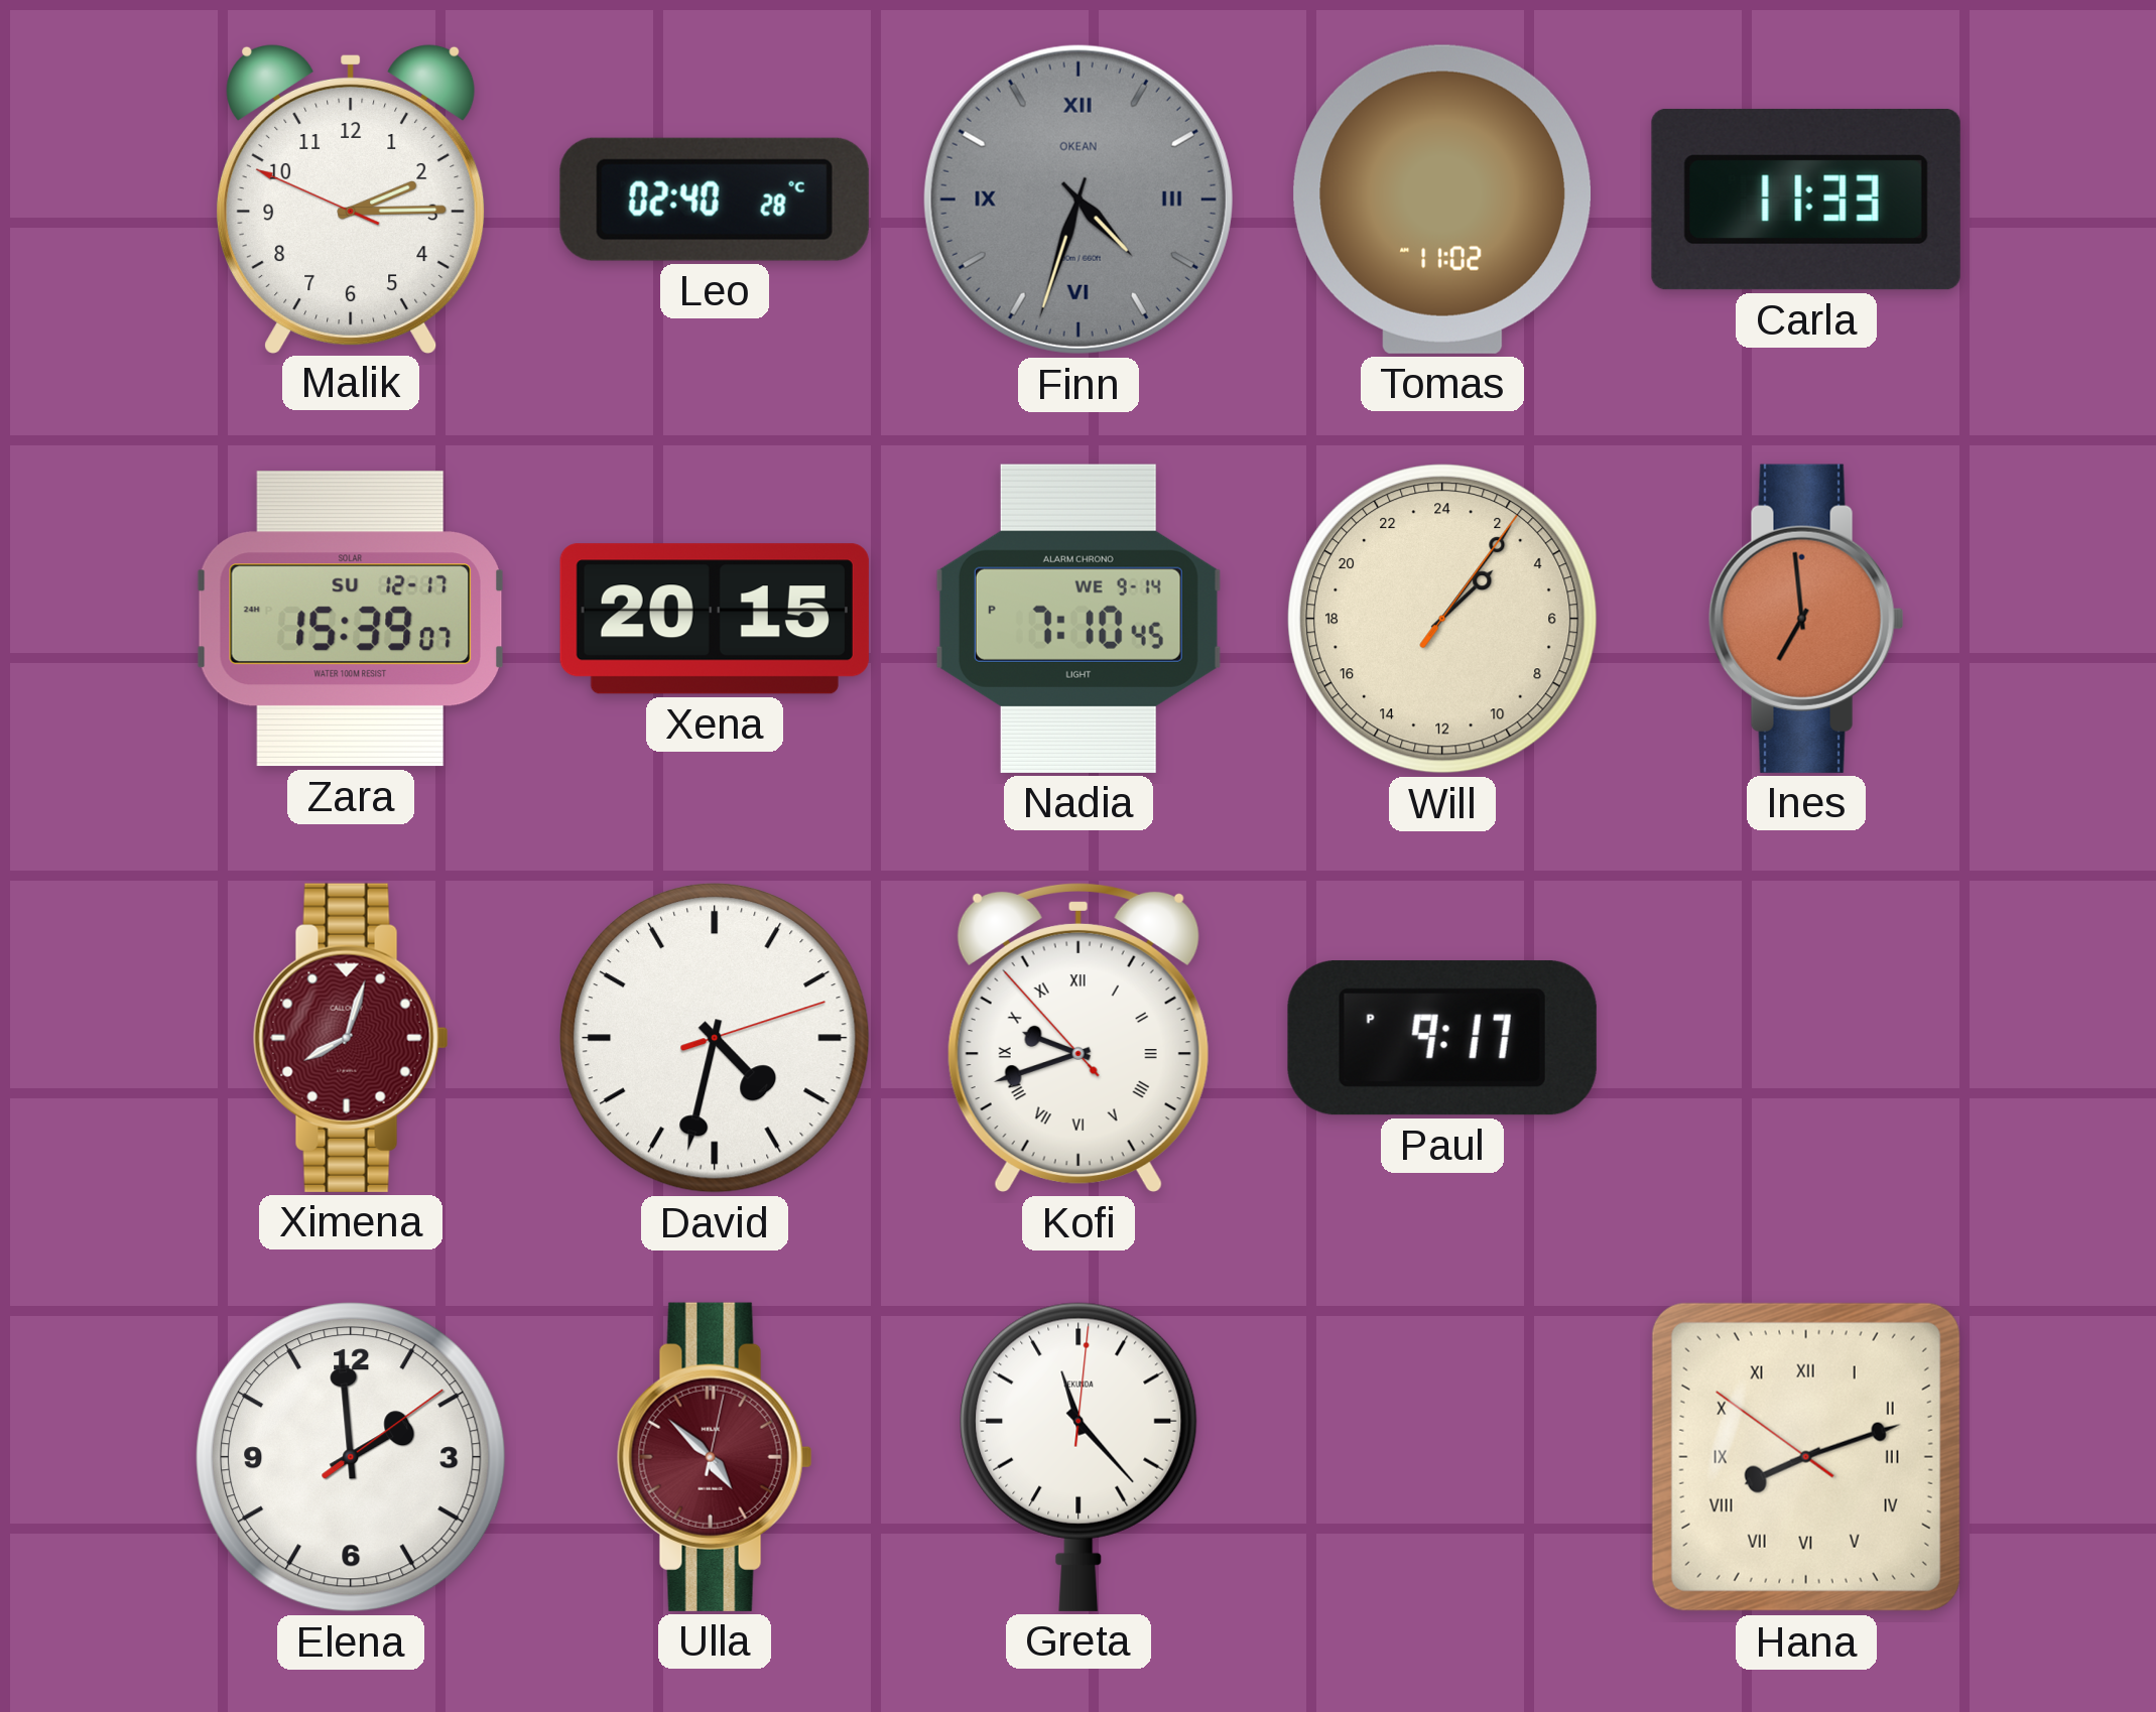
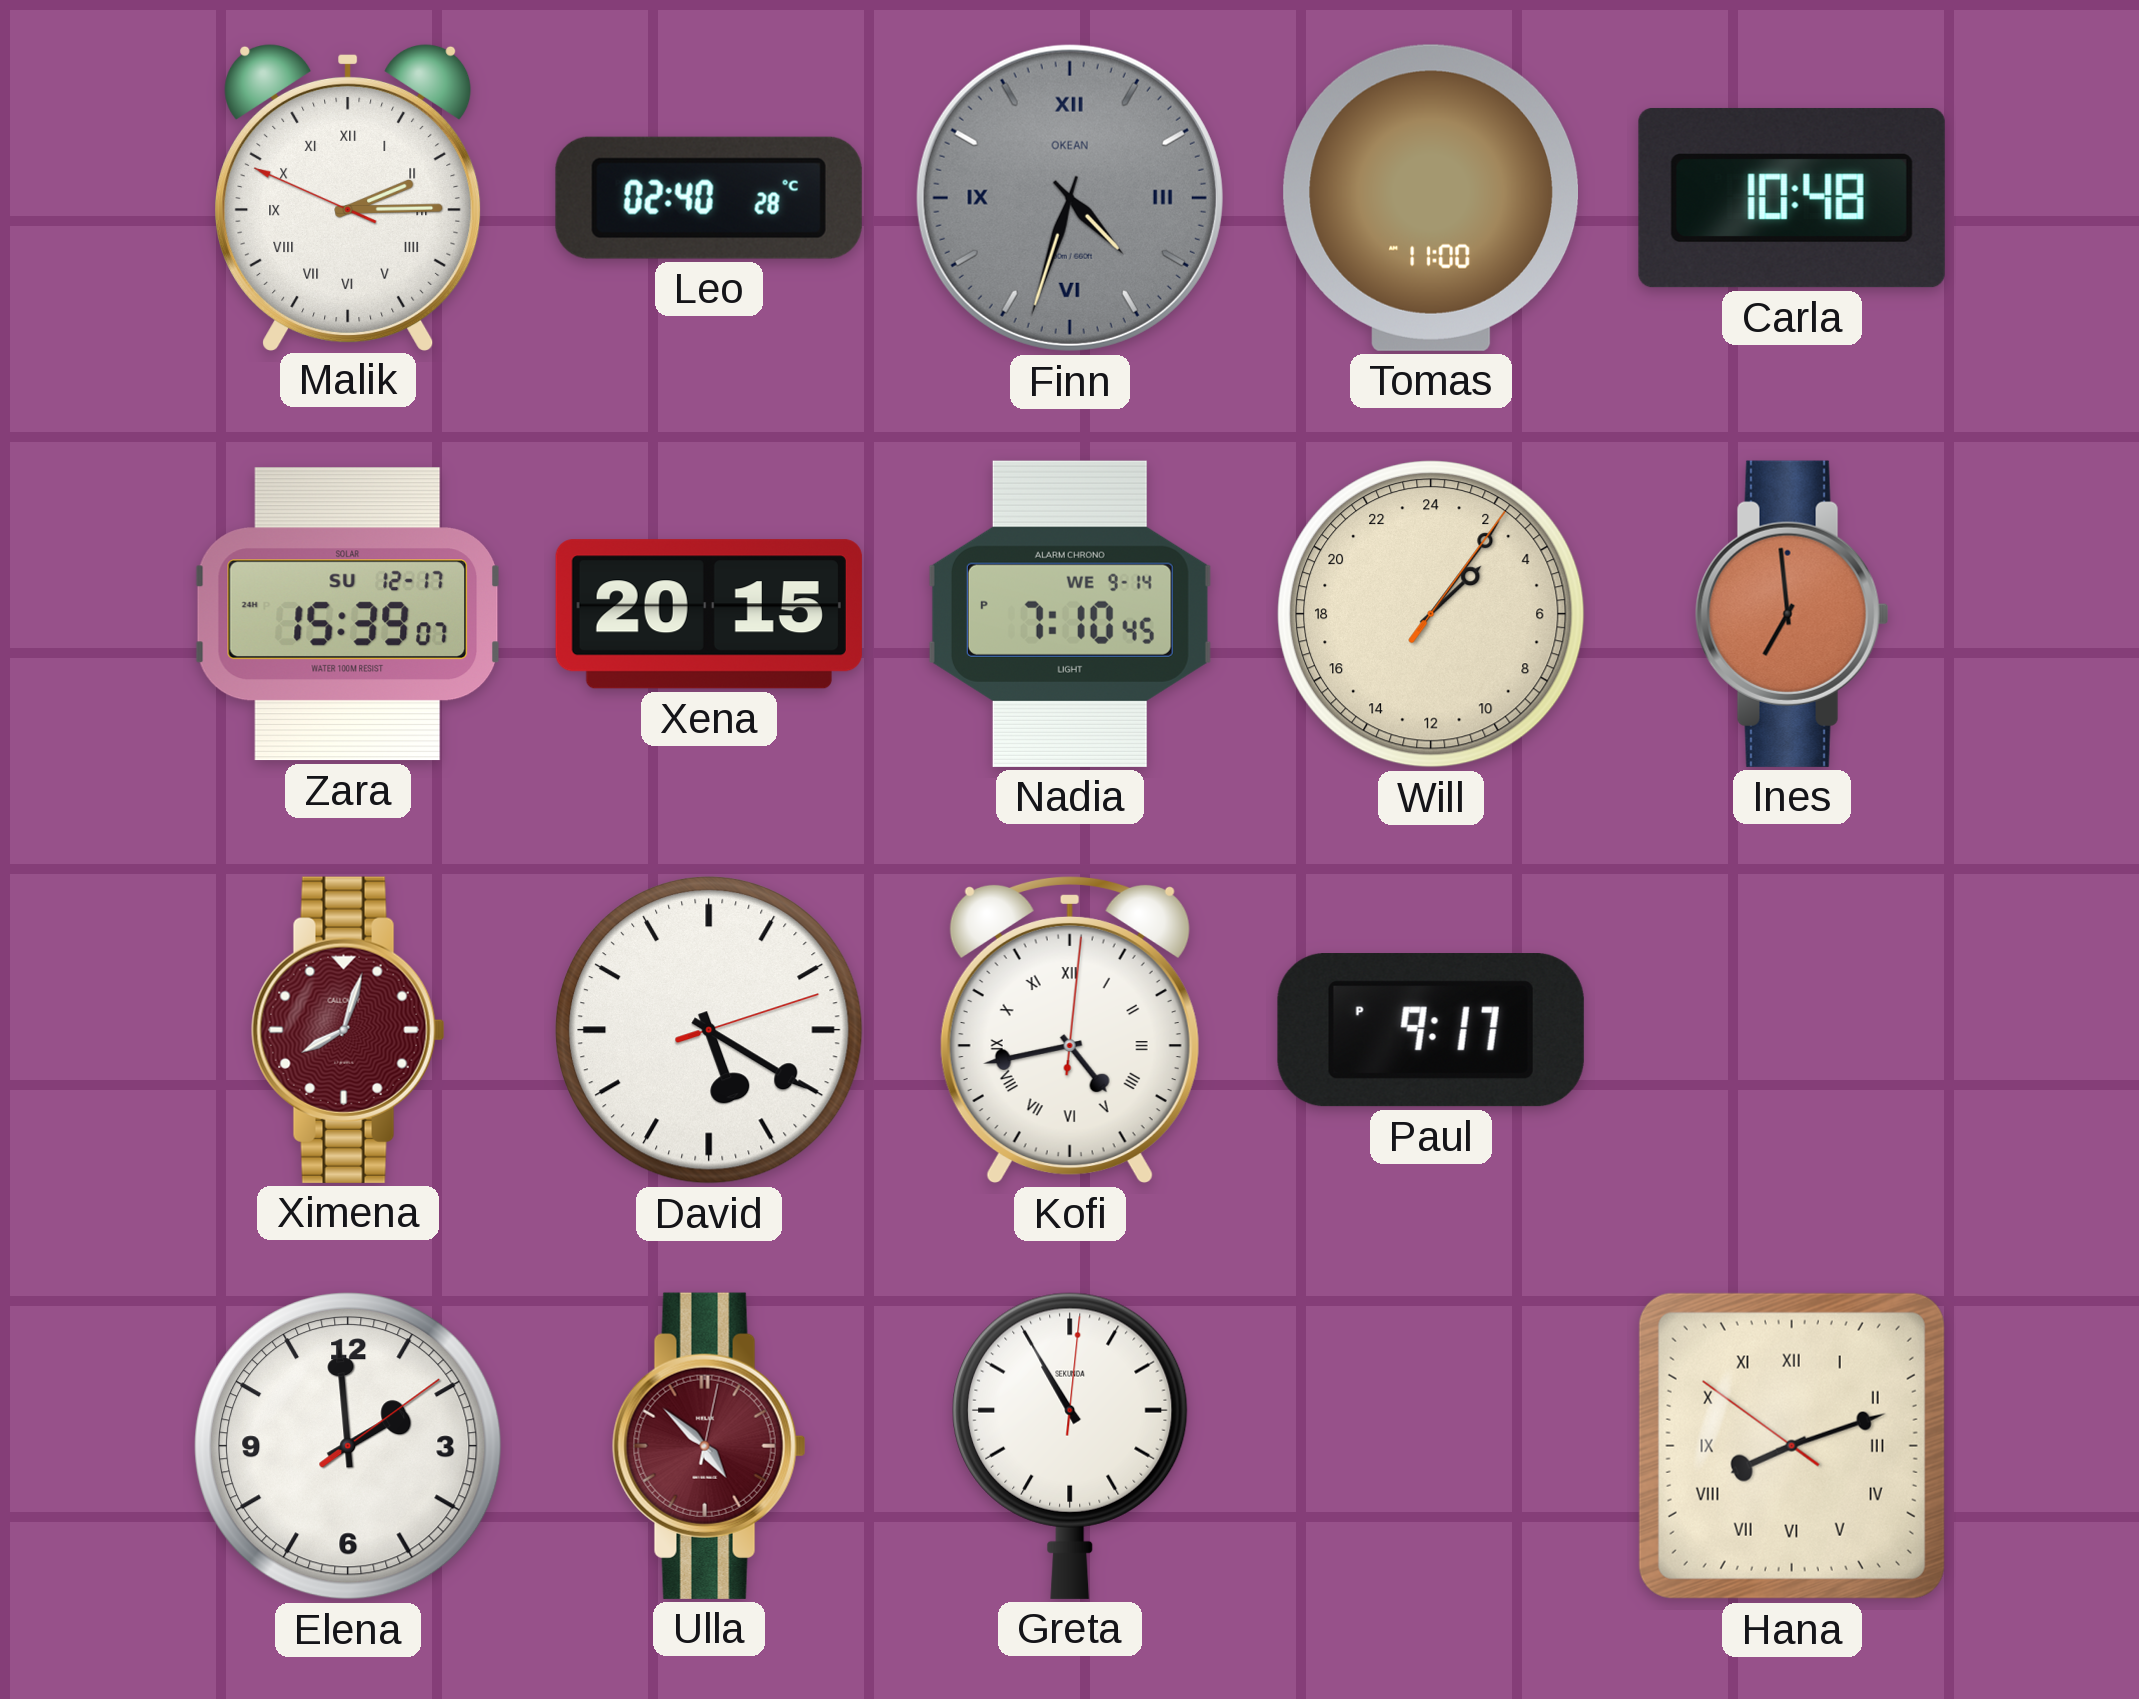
Malik numerals: Arabic -> Roman
Tomas: 11:02 -> 11:00
Carla: 11:33 -> 10:48
David: 4:32 -> 5:20
Kofi: 9:41 -> 4:43
Greta: 11:23 -> 10:55
